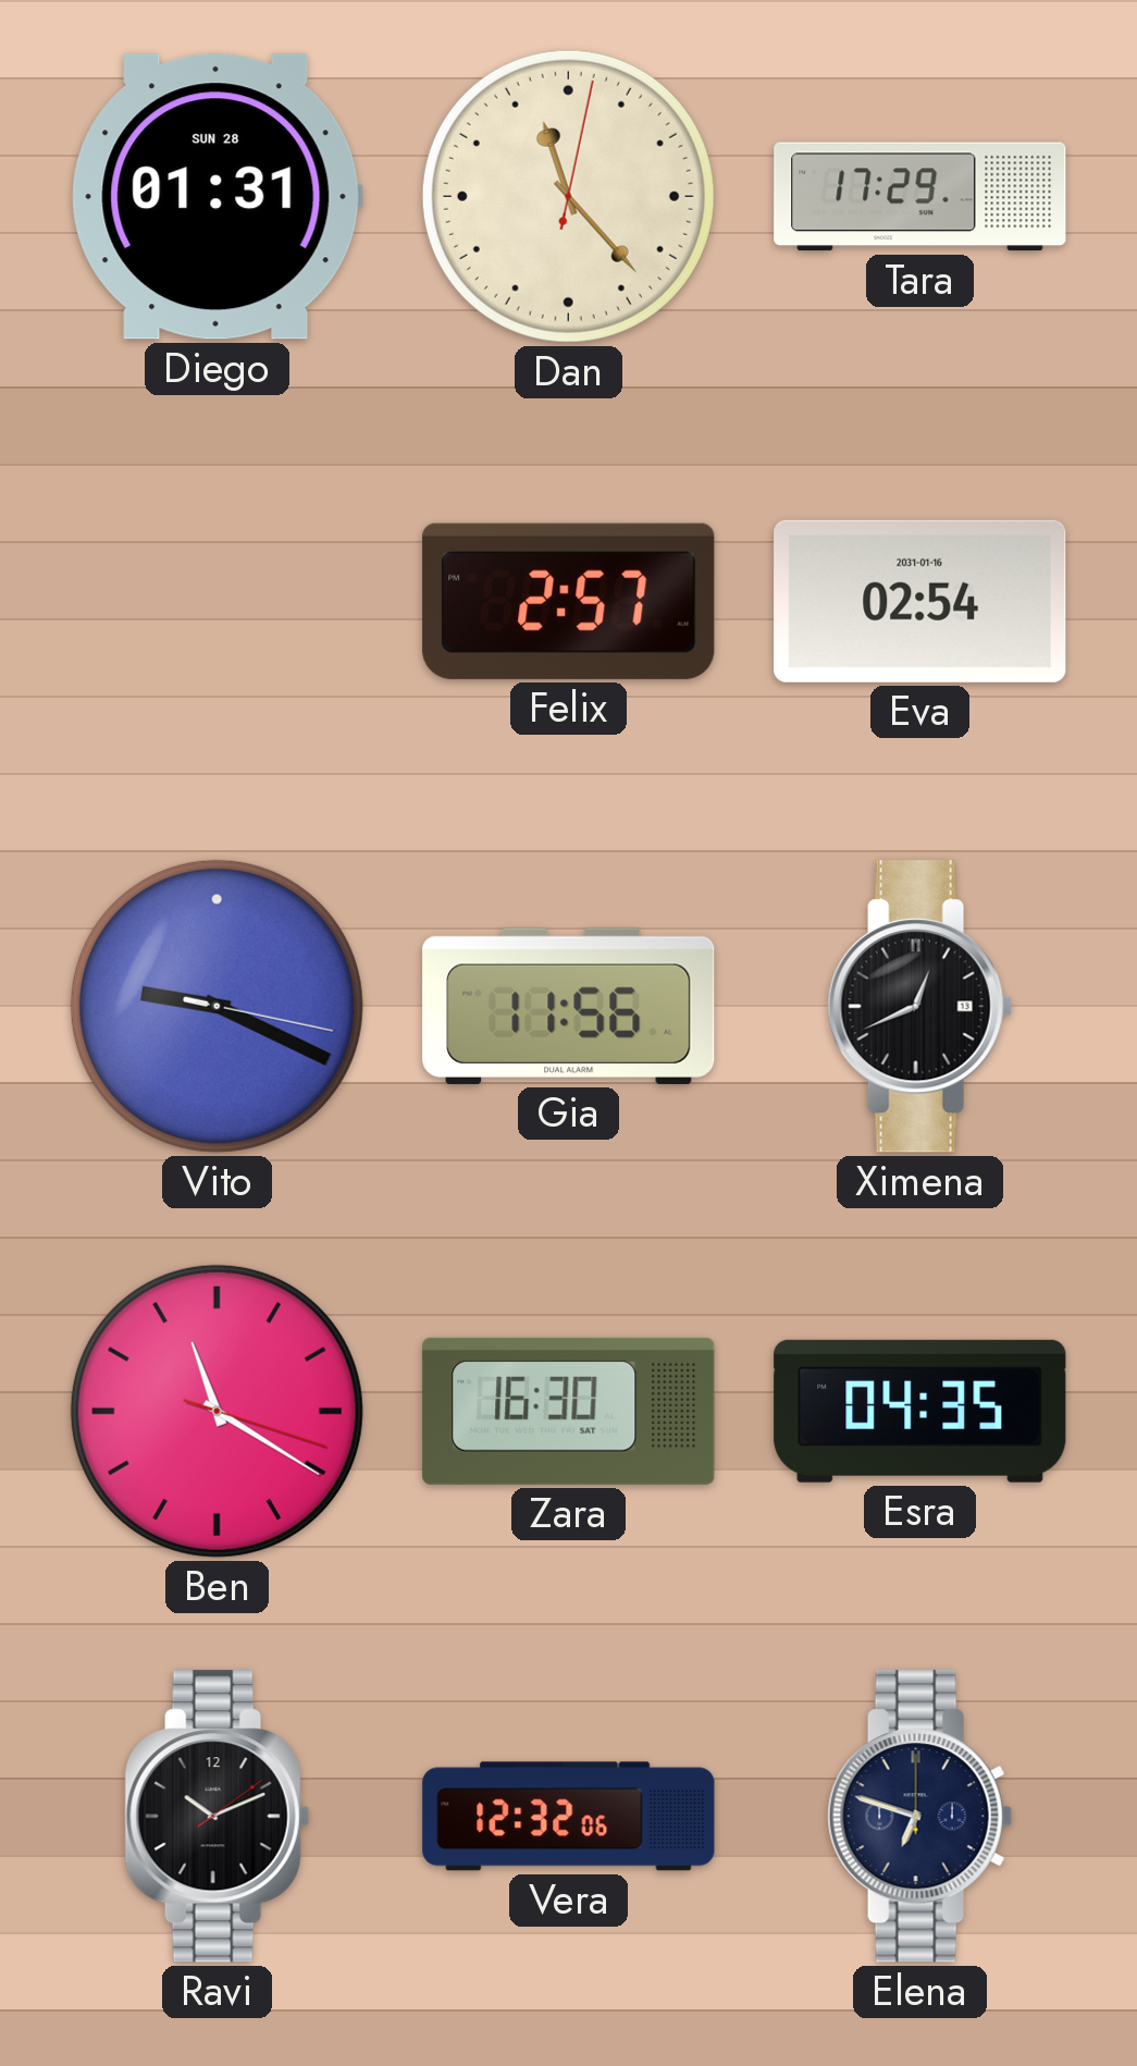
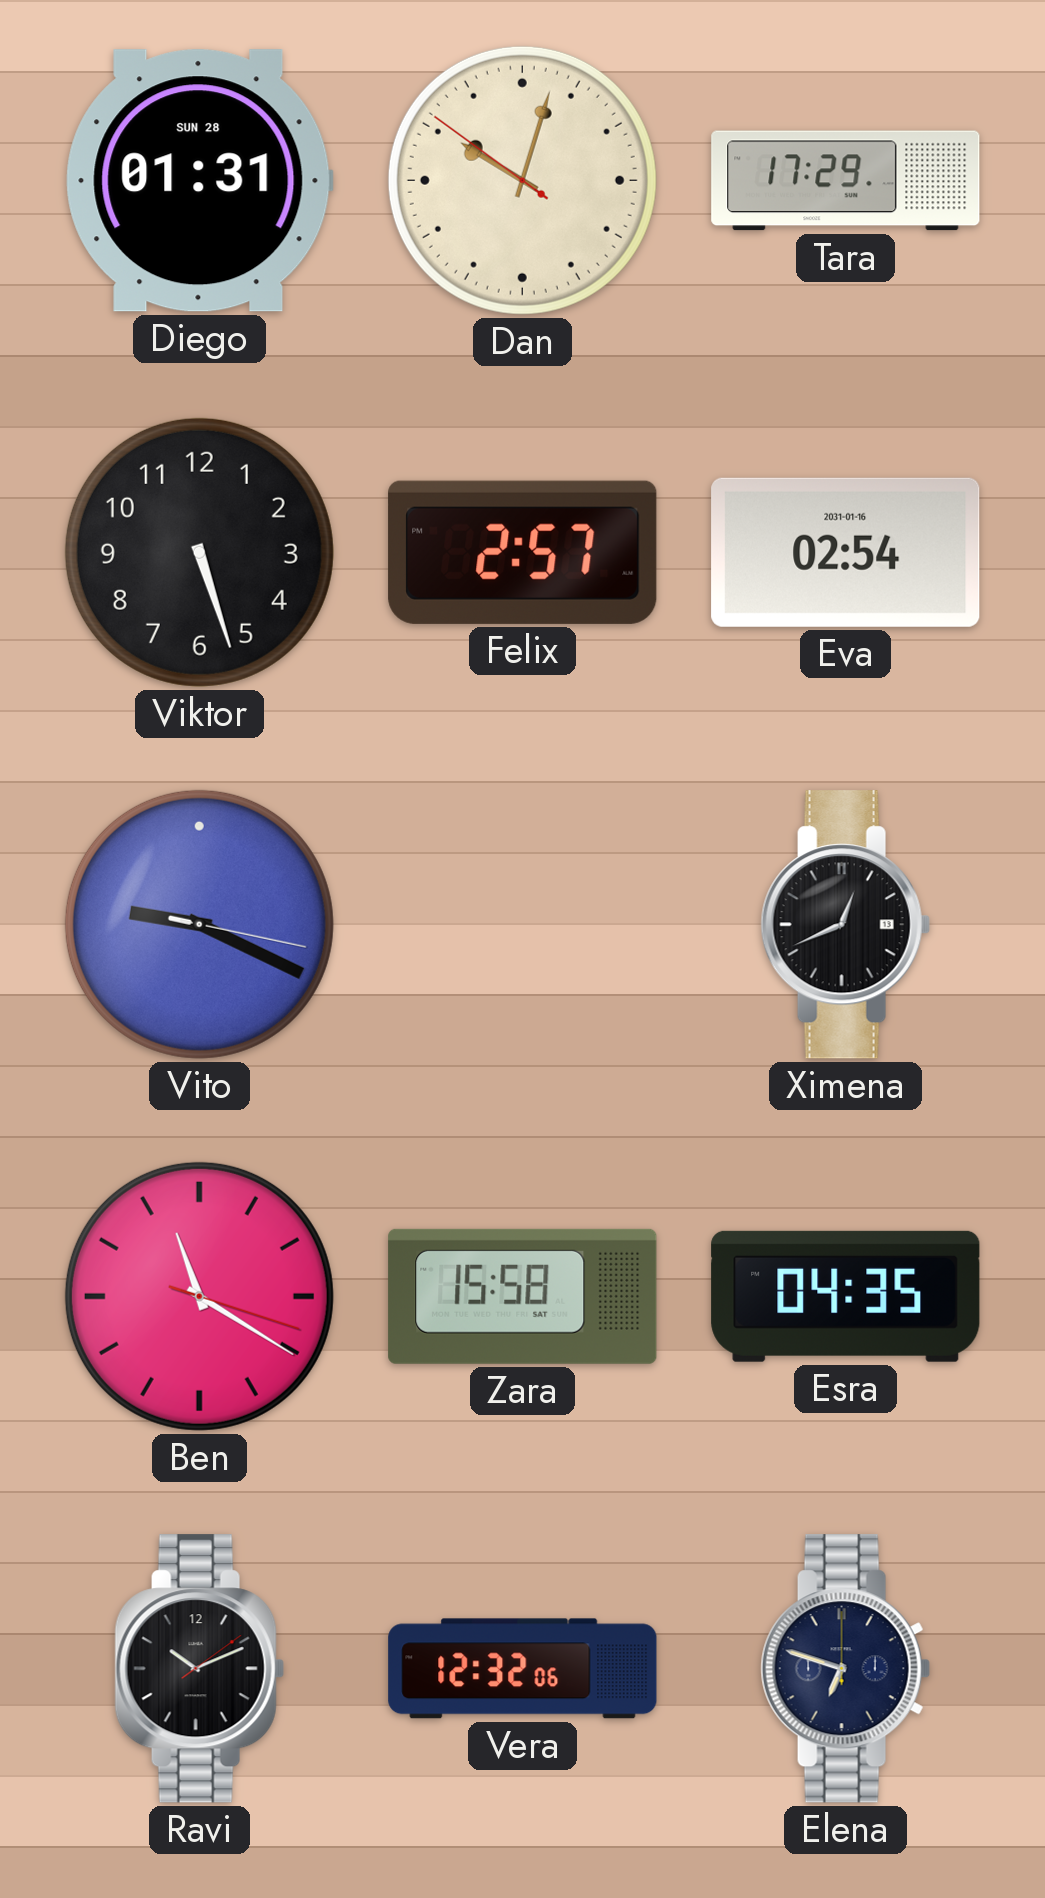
Dan: 11:23 -> 10:02
Viktor: none -> 5:27
Gia: 11:56 -> none
Zara: 16:30 -> 15:58
